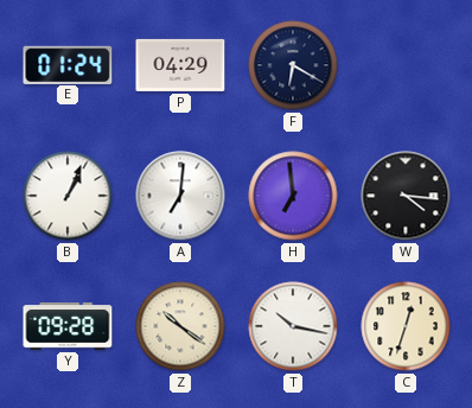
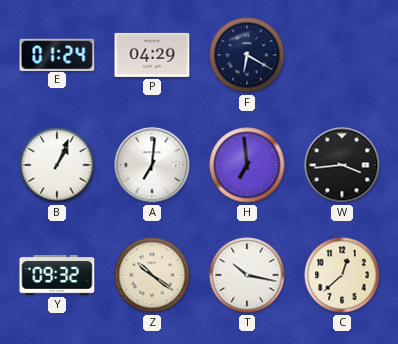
W: 4:16 -> 3:44
Y: 09:28 -> 09:32
C: 12:33 -> 12:38
